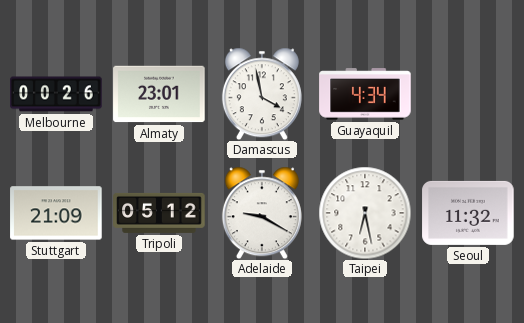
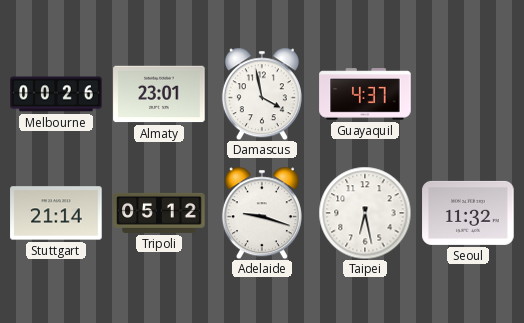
Guayaquil: 4:34 -> 4:37
Stuttgart: 21:09 -> 21:14
Adelaide: 9:20 -> 9:18
